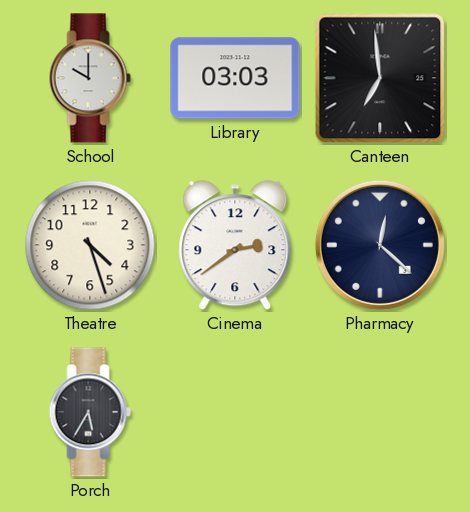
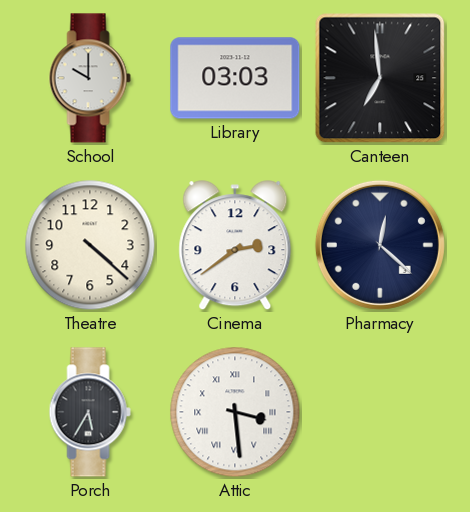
Theatre: 4:27 -> 4:22
Attic: none -> 3:29
